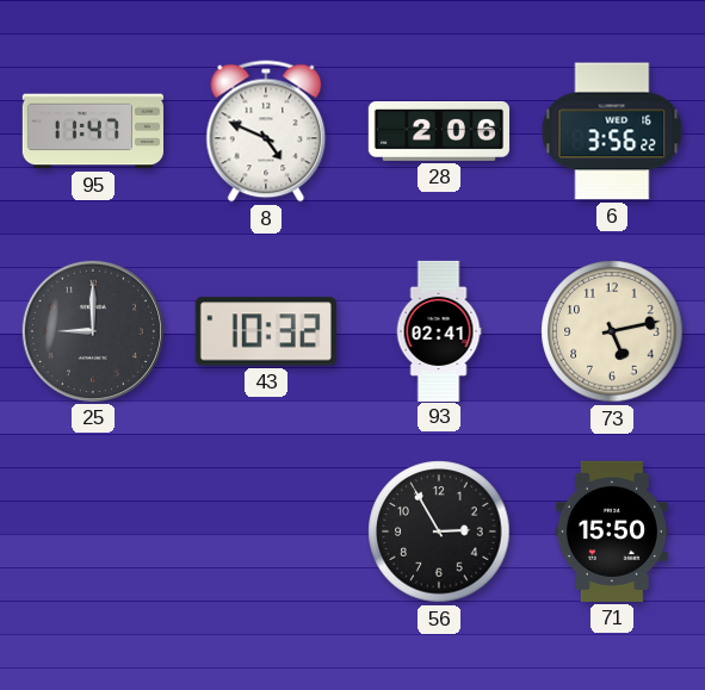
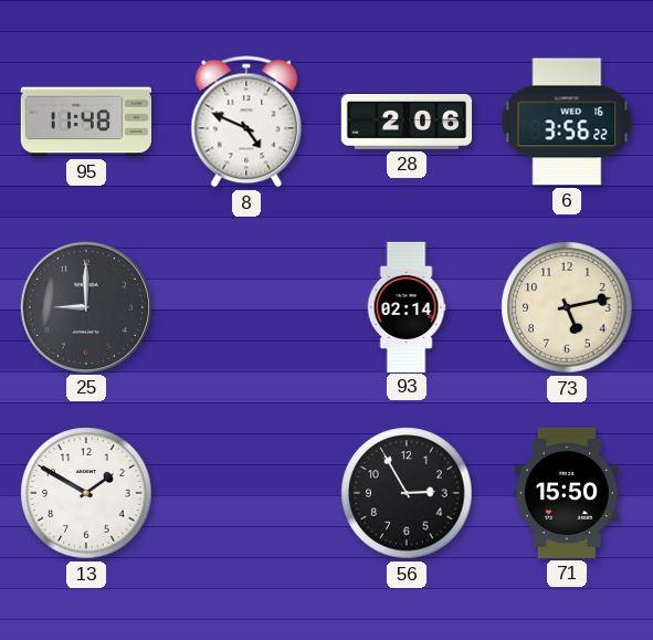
95: 11:47 -> 11:48
43: 10:32 -> none
93: 02:41 -> 02:14
13: none -> 1:50
